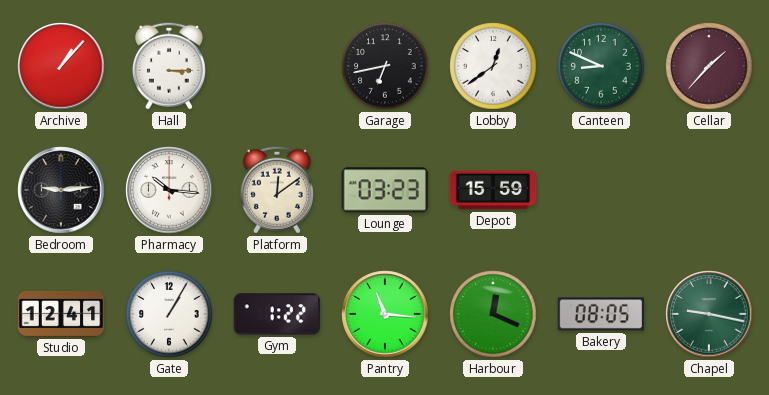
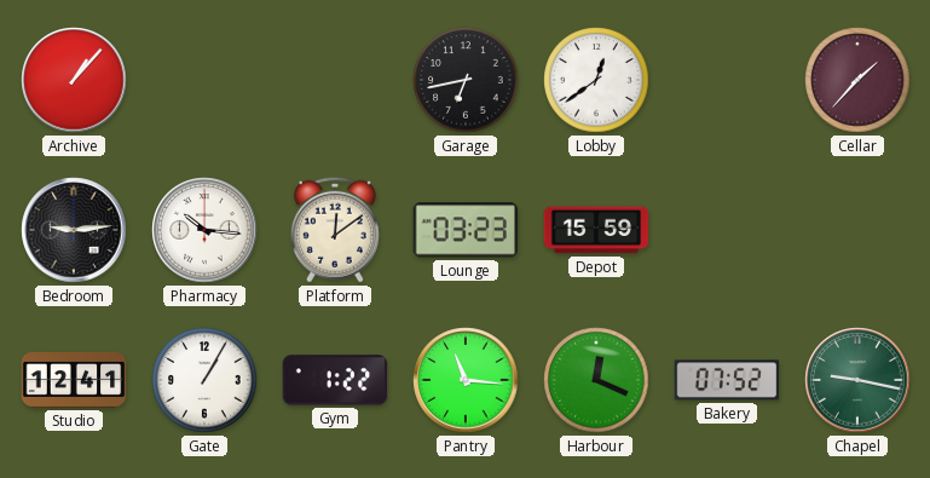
Hall: 3:15 -> none
Canteen: 8:49 -> none
Bakery: 08:05 -> 07:52
